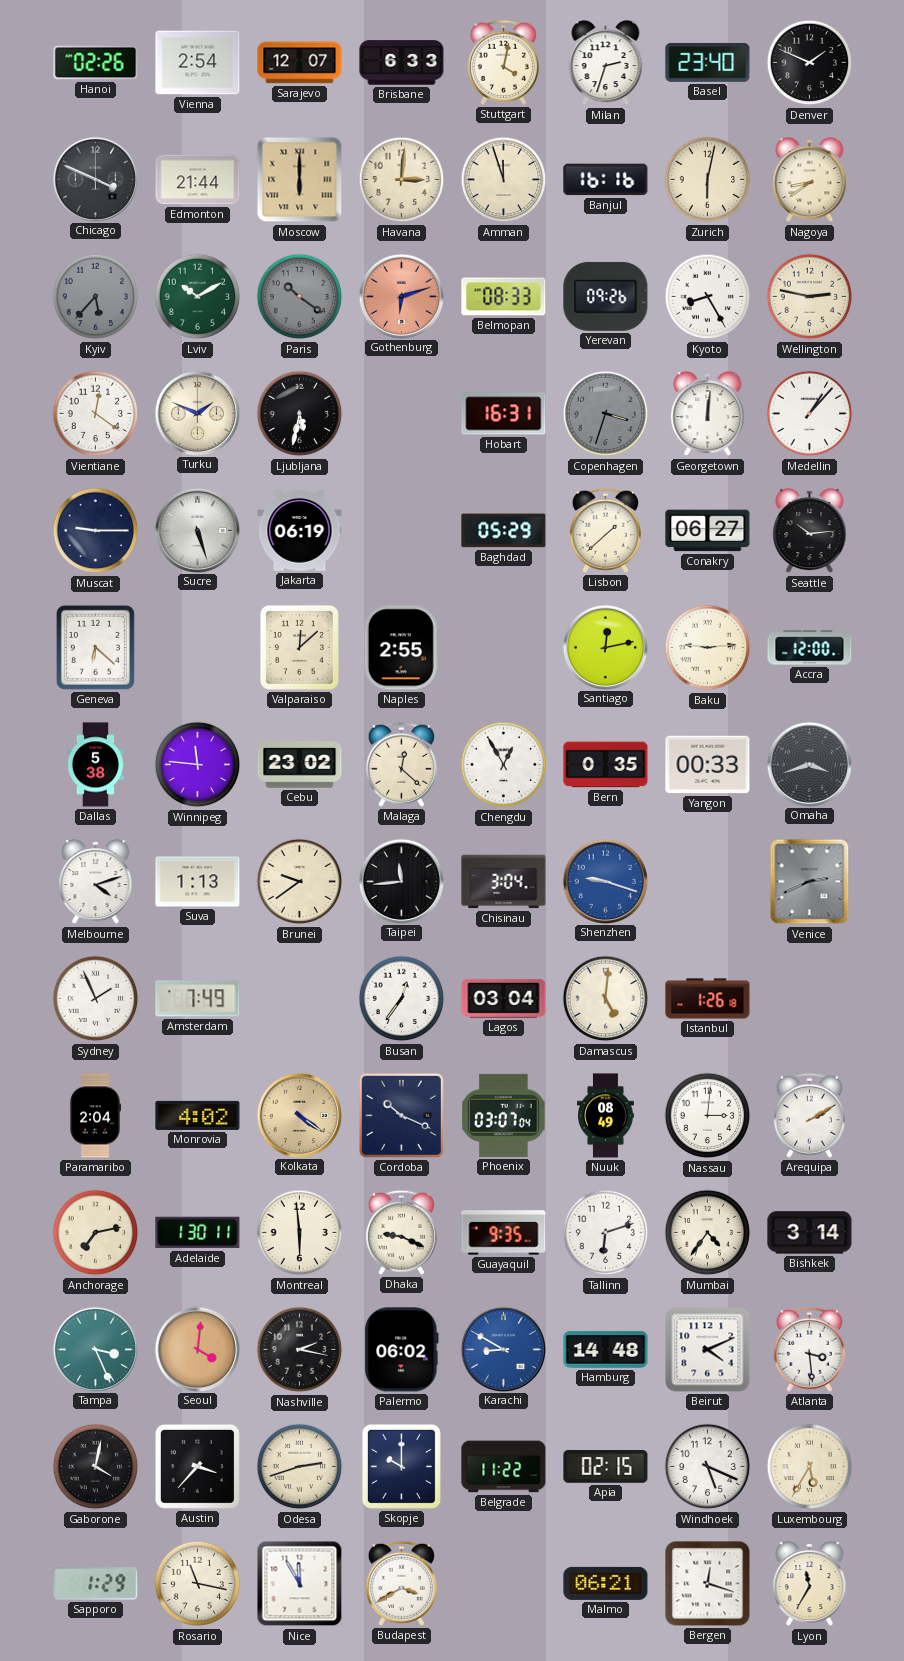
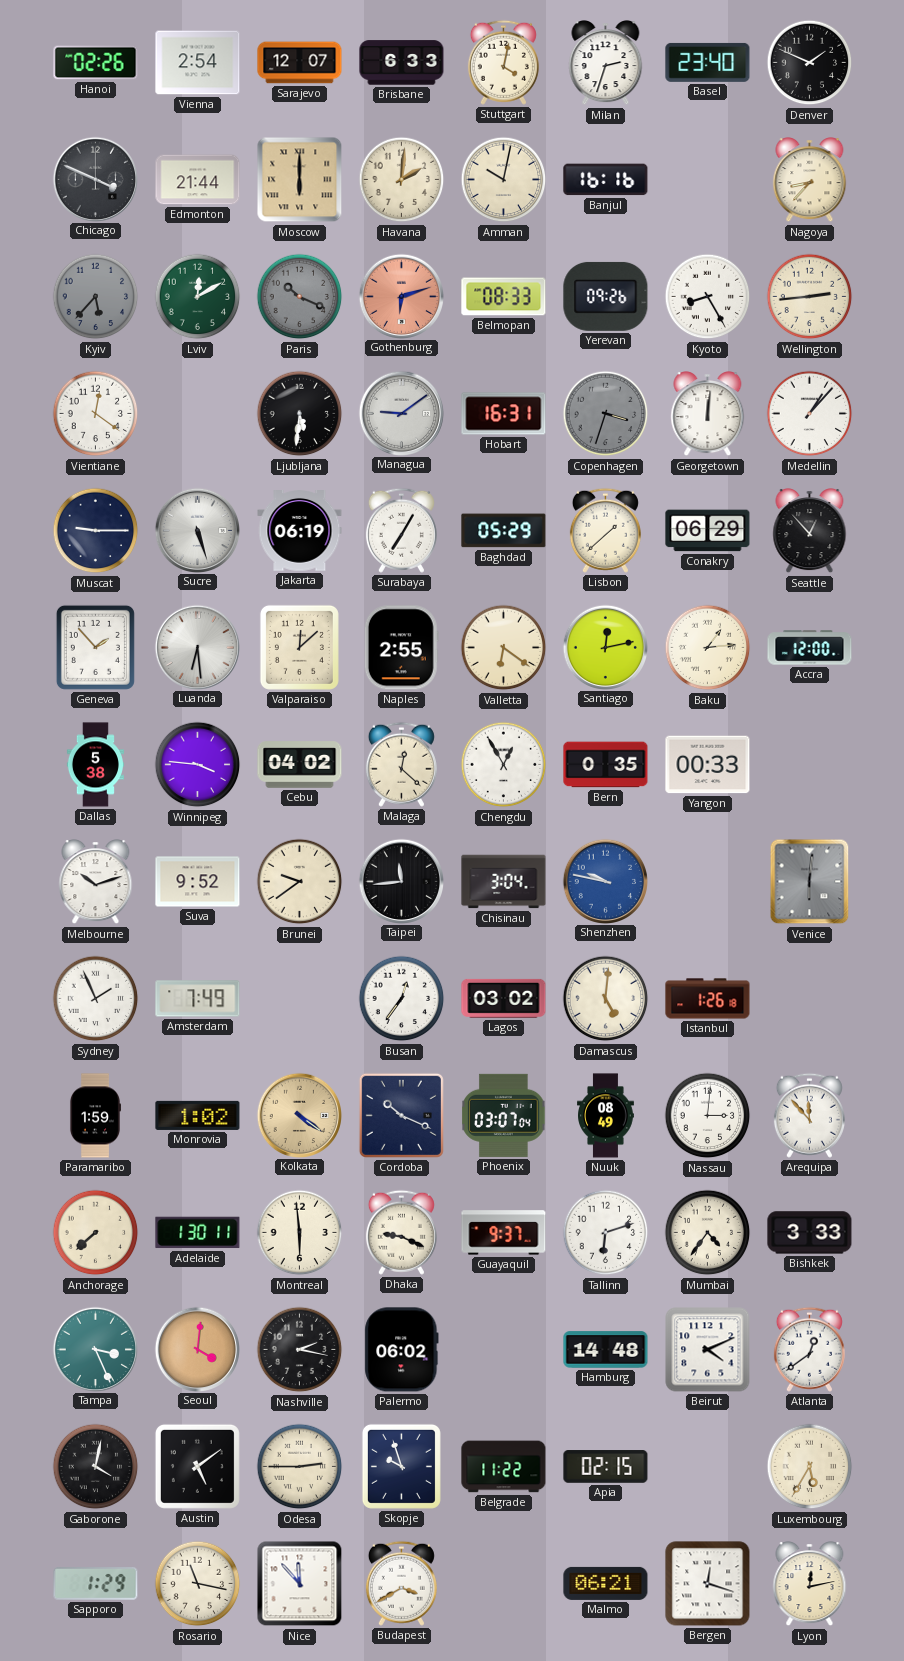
Havana: 3:01 -> 2:01
Amman: 11:57 -> 10:02
Zurich: 6:02 -> none
Nagoya: 8:39 -> 8:37
Lviv: 10:10 -> 12:10
Paris: 10:21 -> 10:19
Wellington: 2:47 -> 2:44
Turku: 1:49 -> none
Ljubljana: 5:32 -> 5:31
Managua: none -> 9:09
Surabaya: none -> 7:05
Conakry: 06:27 -> 06:29
Seattle: 10:14 -> 12:53
Geneva: 6:22 -> 1:53
Luanda: none -> 6:29
Valletta: none -> 6:21
Baku: 9:14 -> 1:14
Winnipeg: 11:46 -> 3:46
Cebu: 23:02 -> 04:02
Omaha: 3:42 -> none
Melbourne: 4:12 -> 10:12
Suva: 1:13 -> 9:52
Shenzhen: 9:18 -> 9:47
Venice: 2:41 -> 6:01
Lagos: 03:04 -> 03:02
Paramaribo: 2:04 -> 1:59
Monrovia: 4:02 -> 1:02
Arequipa: 2:10 -> 11:53
Anchorage: 7:13 -> 7:38
Guayaquil: 9:35 -> 9:37
Bishkek: 3:14 -> 3:33
Karachi: 8:50 -> none
Atlanta: 3:29 -> 12:39
Austin: 3:37 -> 5:09
Odesa: 2:42 -> 2:45
Skopje: 10:00 -> 9:57
Windhoek: 5:19 -> none
Nice: 11:55 -> 11:53
Lyon: 11:35 -> 12:13
